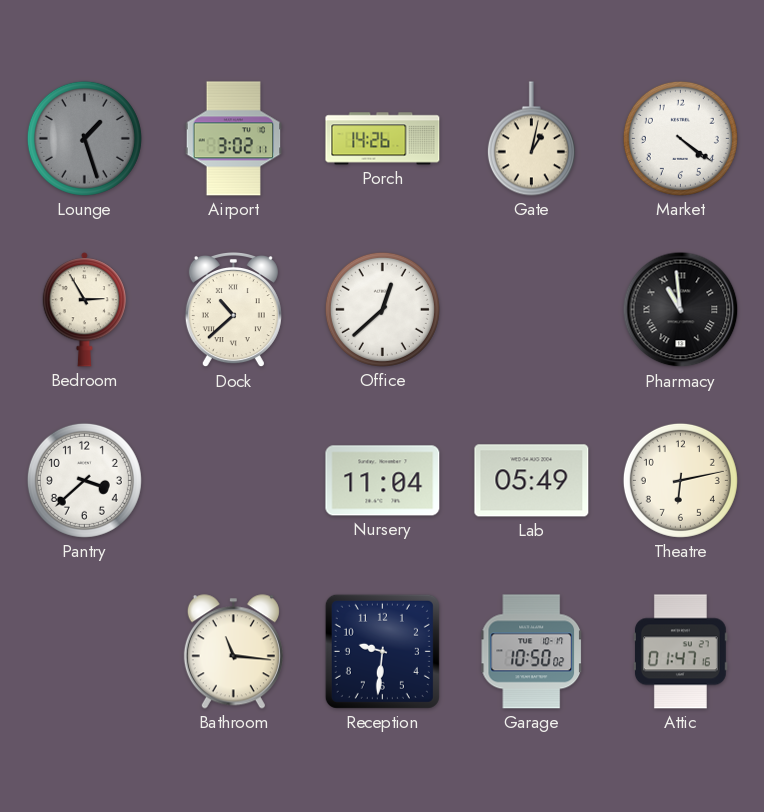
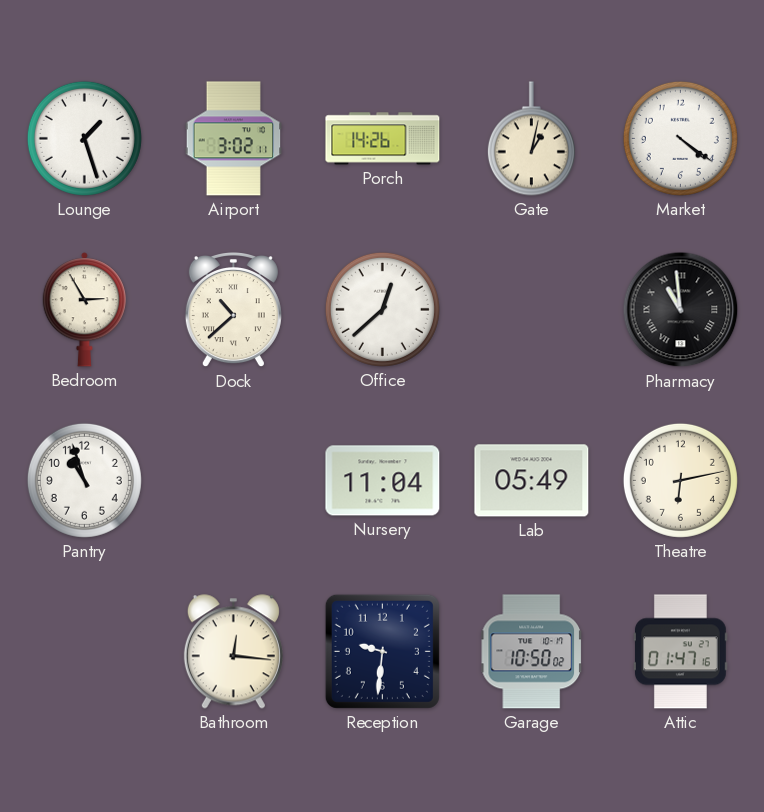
Lounge dial: grey -> white
Pantry: 3:38 -> 10:57
Bathroom: 11:16 -> 12:16
